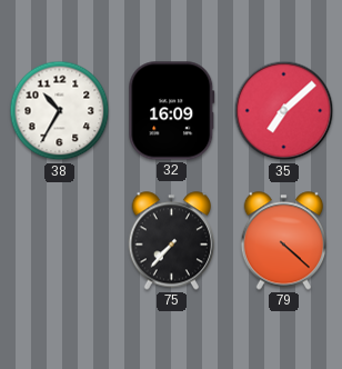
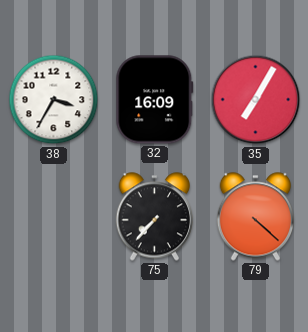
38: 10:35 -> 3:35
35: 7:08 -> 7:05
